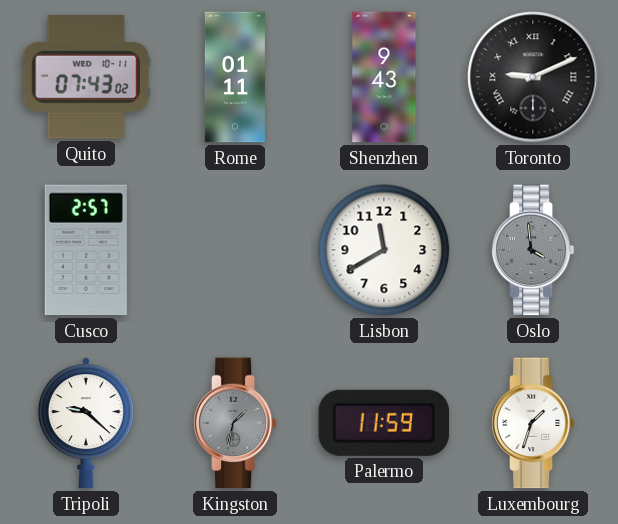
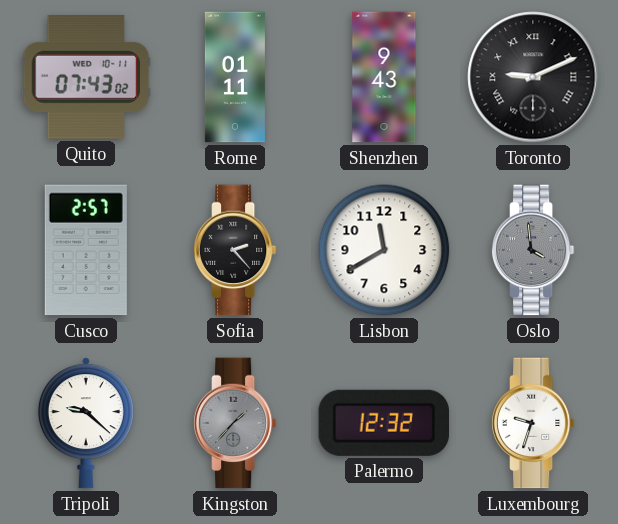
Sofia: none -> 2:23
Kingston: 1:32 -> 1:37
Palermo: 11:59 -> 12:32
Luxembourg: 1:33 -> 9:33
